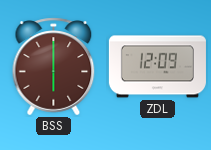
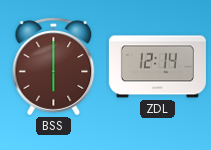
ZDL: 12:09 -> 12:14
